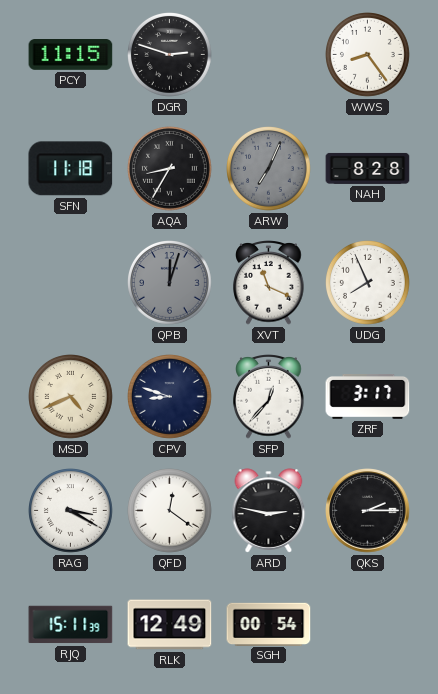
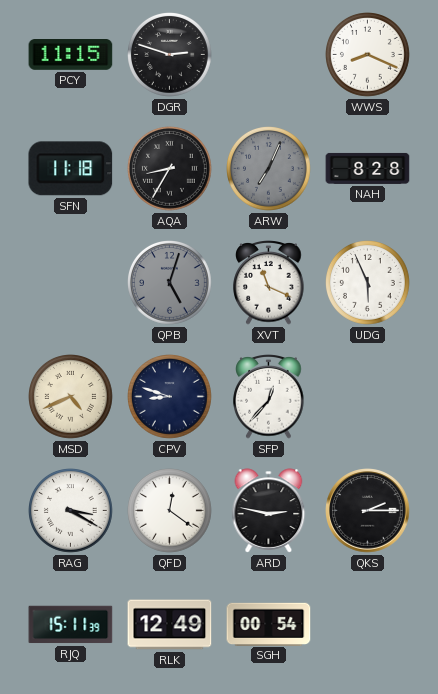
WWS: 8:24 -> 8:19
QPB: 12:03 -> 5:03
UDG: 7:56 -> 5:56
ZRF: 3:17 -> none
